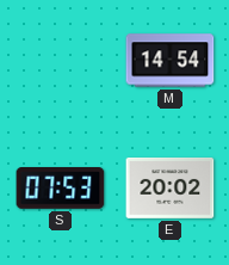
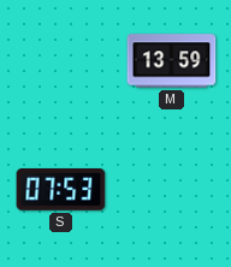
M: 14:54 -> 13:59
E: 20:02 -> none
